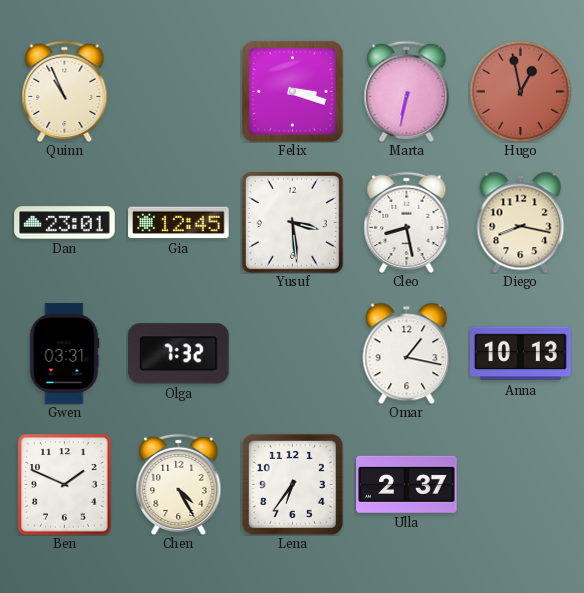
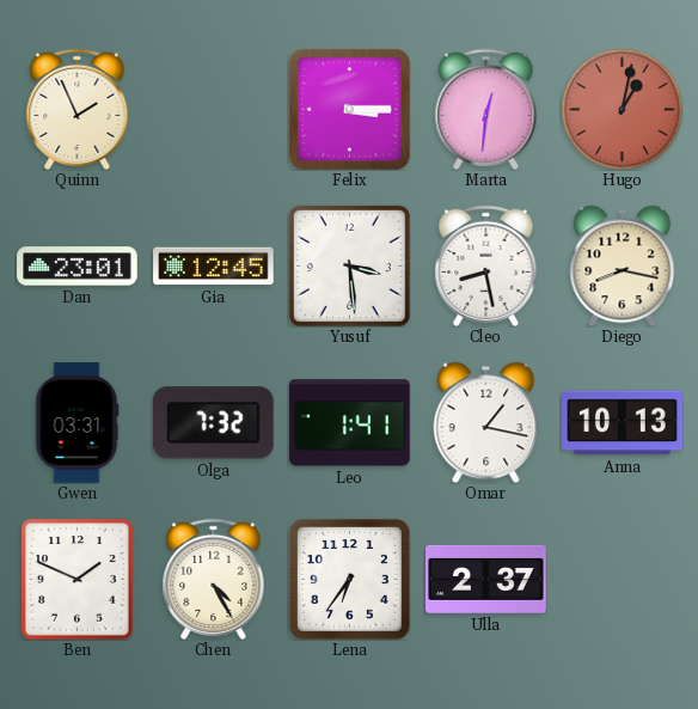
Quinn: 10:56 -> 1:56
Felix: 3:18 -> 3:15
Marta: 6:32 -> 12:31
Hugo: 12:58 -> 1:02
Leo: none -> 1:41
